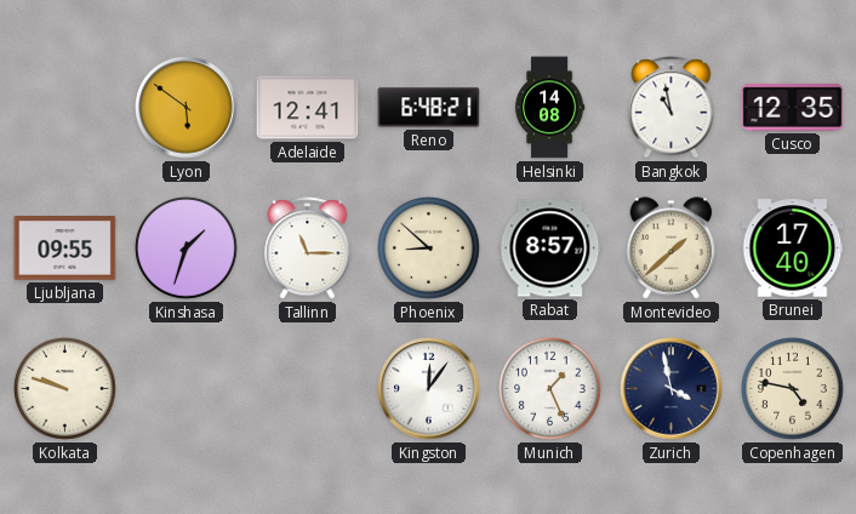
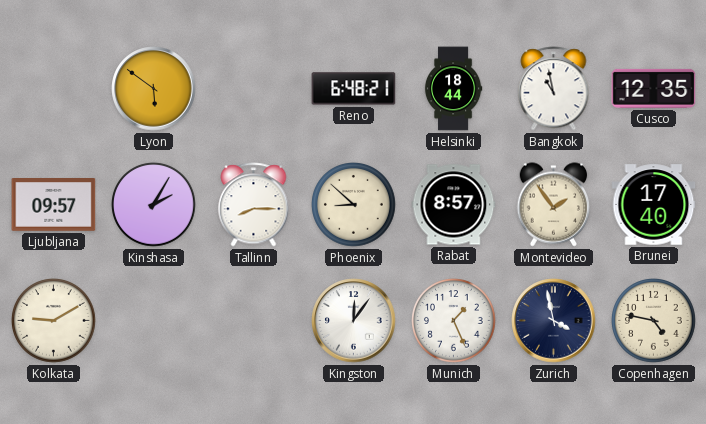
Adelaide: 12:41 -> none
Helsinki: 14:08 -> 18:44
Ljubljana: 09:55 -> 09:57
Kinshasa: 1:33 -> 2:05
Tallinn: 11:15 -> 8:15
Montevideo: 1:38 -> 1:54
Kolkata: 9:48 -> 9:10
